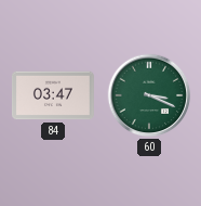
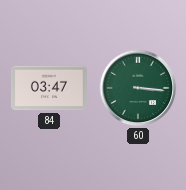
60: 3:19 -> 3:16
